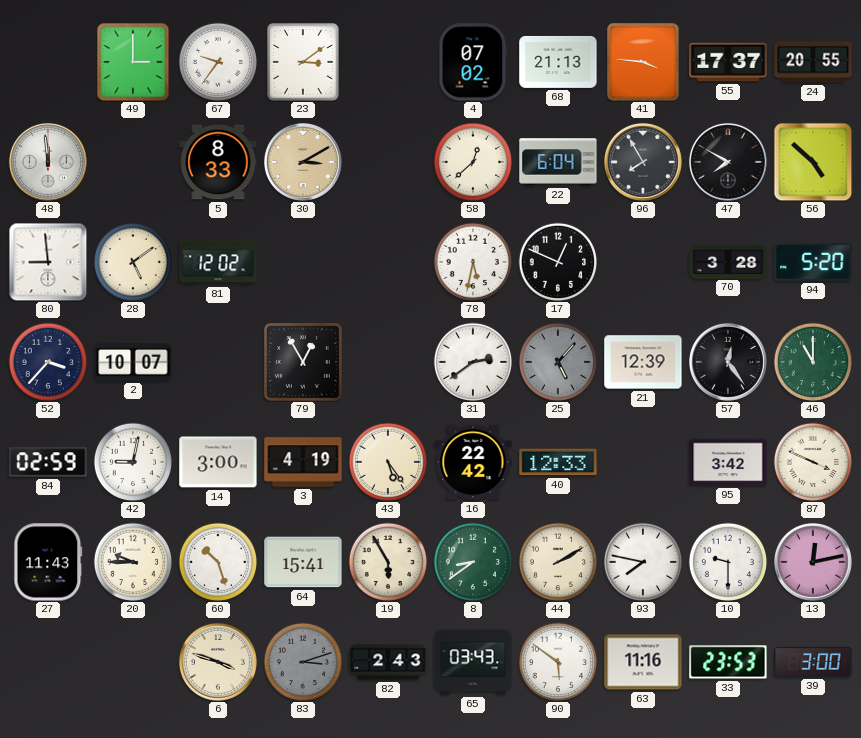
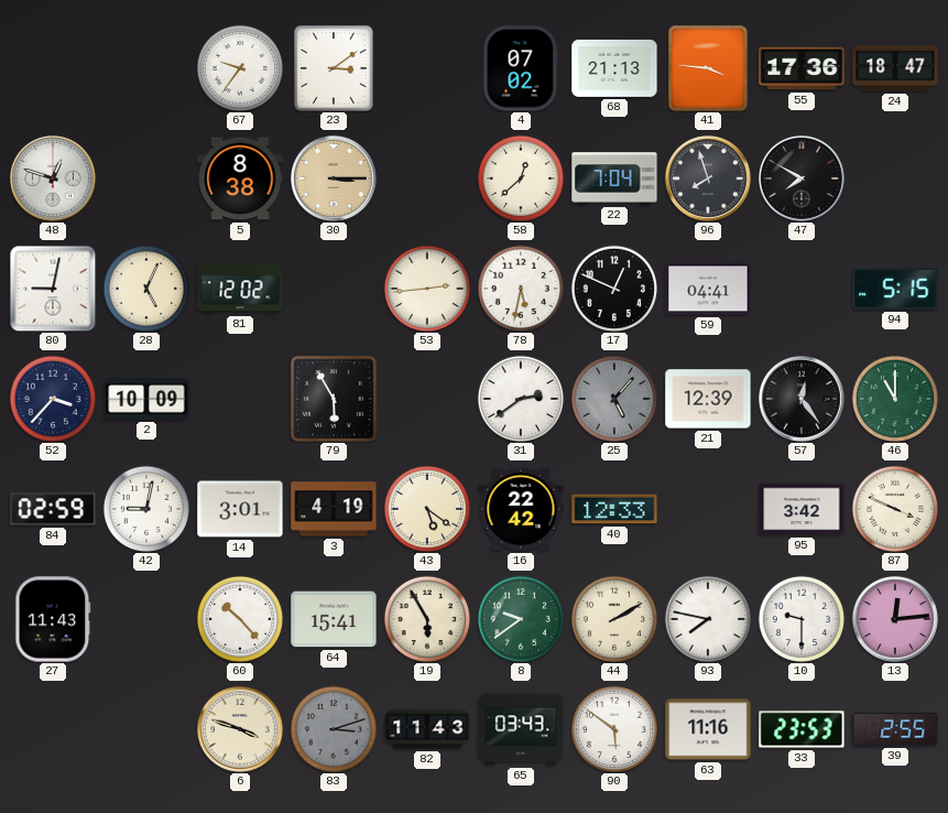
49: 3:00 -> none
55: 17:37 -> 17:36
24: 20:55 -> 18:47
48: 11:59 -> 12:48
5: 8:33 -> 8:38
30: 3:10 -> 3:15
22: 6:04 -> 7:04
96: 7:55 -> 7:57
56: 4:52 -> none
80: 8:59 -> 9:02
28: 5:09 -> 5:04
53: none -> 2:44
59: none -> 04:41
70: 3:28 -> none
94: 5:20 -> 5:15
2: 10:07 -> 10:09
79: 12:55 -> 5:55
14: 3:00 -> 3:01
43: 5:24 -> 5:21
20: 9:45 -> none
60: 10:27 -> 10:23
8: 8:39 -> 9:39
13: 12:13 -> 12:14
82: 2:43 -> 11:43
39: 3:00 -> 2:55
